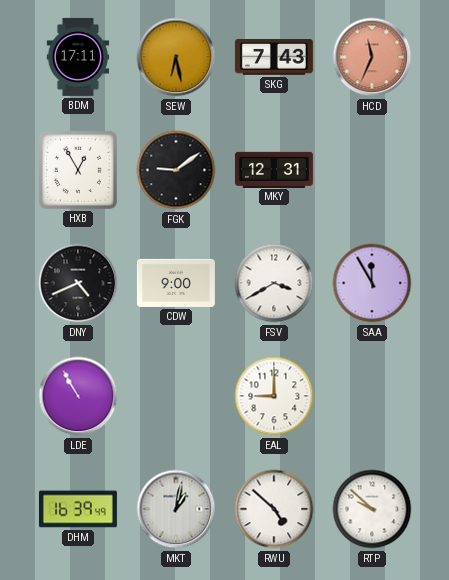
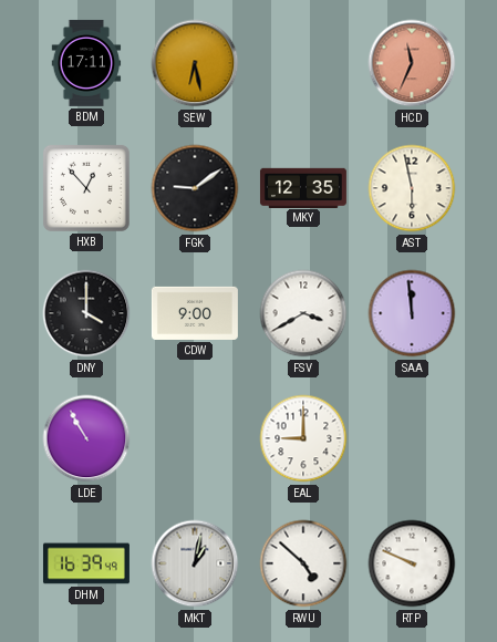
SKG: 7:43 -> none
HXB: 12:55 -> 12:53
MKY: 12:31 -> 12:35
AST: none -> 5:58
DNY: 4:41 -> 4:00
SAA: 11:55 -> 11:59
RTP: 9:52 -> 9:49
